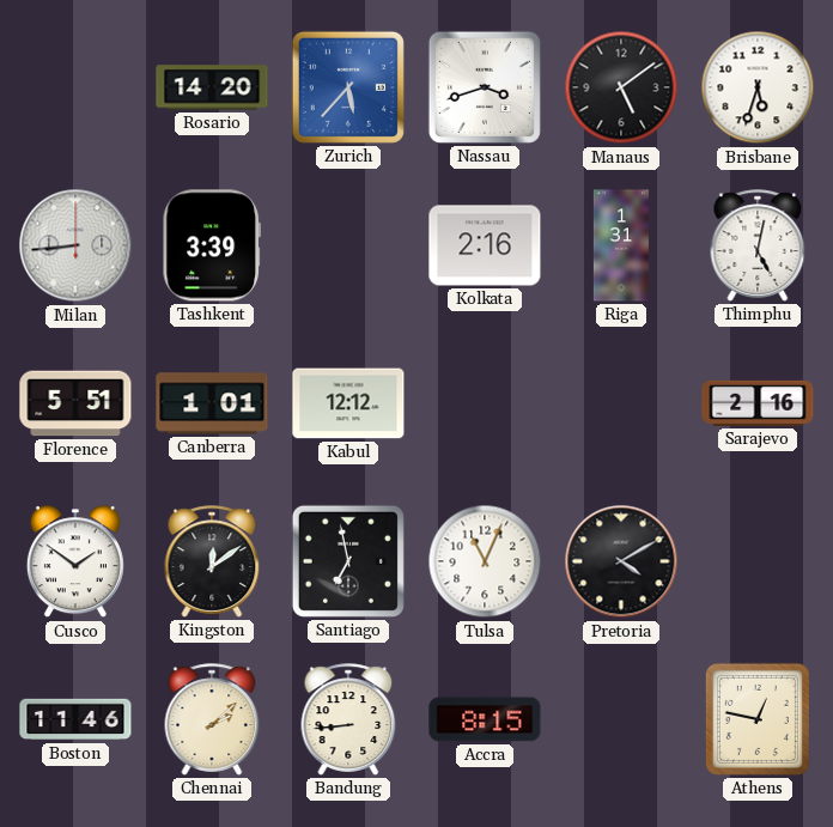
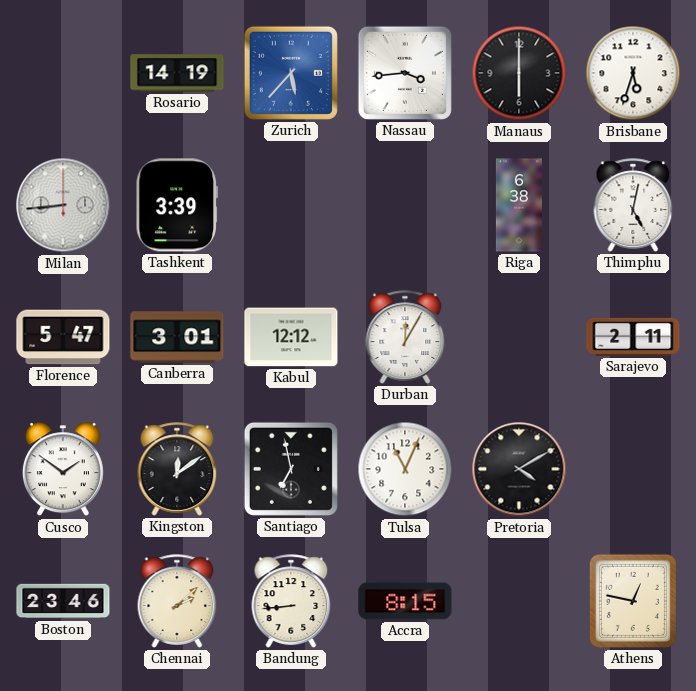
Rosario: 14:20 -> 14:19
Nassau: 3:42 -> 3:44
Manaus: 5:09 -> 6:00
Kolkata: 2:16 -> none
Riga: 1:31 -> 6:38
Florence: 5:51 -> 5:47
Canberra: 1:01 -> 3:01
Durban: none -> 12:05
Sarajevo: 2:16 -> 2:11
Boston: 11:46 -> 23:46
